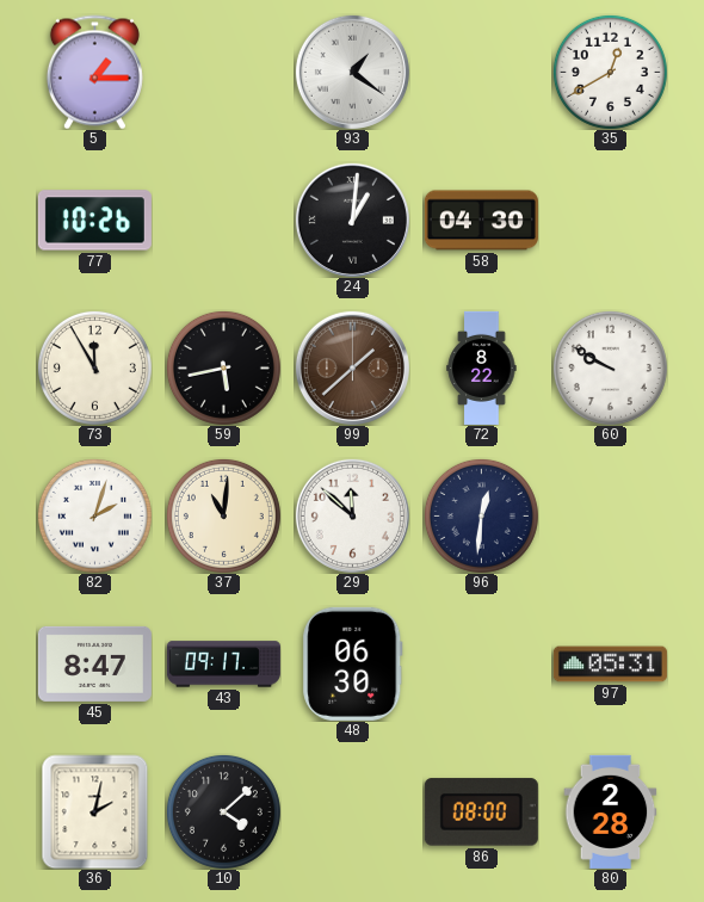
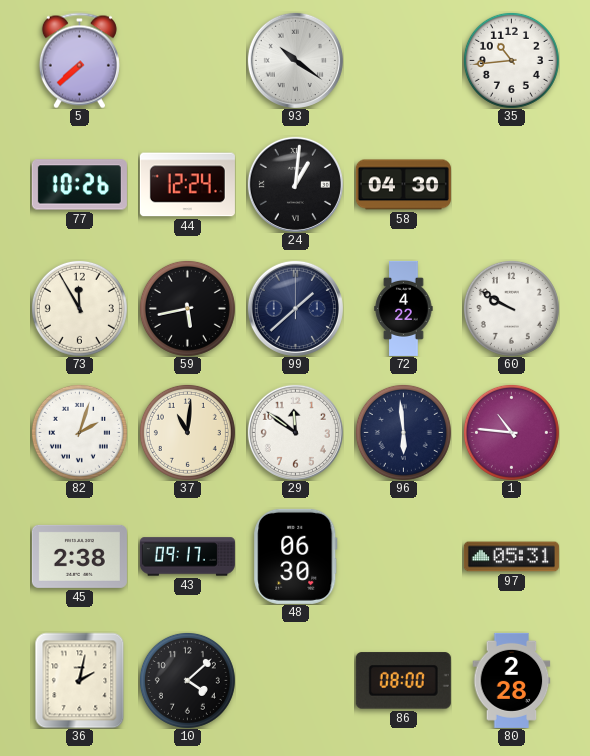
5: 1:15 -> 7:38
93: 1:21 -> 10:21
35: 12:40 -> 10:44
44: none -> 12:24
99 dial: brown -> navy
72: 8:22 -> 4:22
29: 11:52 -> 11:51
96: 12:31 -> 5:59
1: none -> 10:46
45: 8:47 -> 2:38
